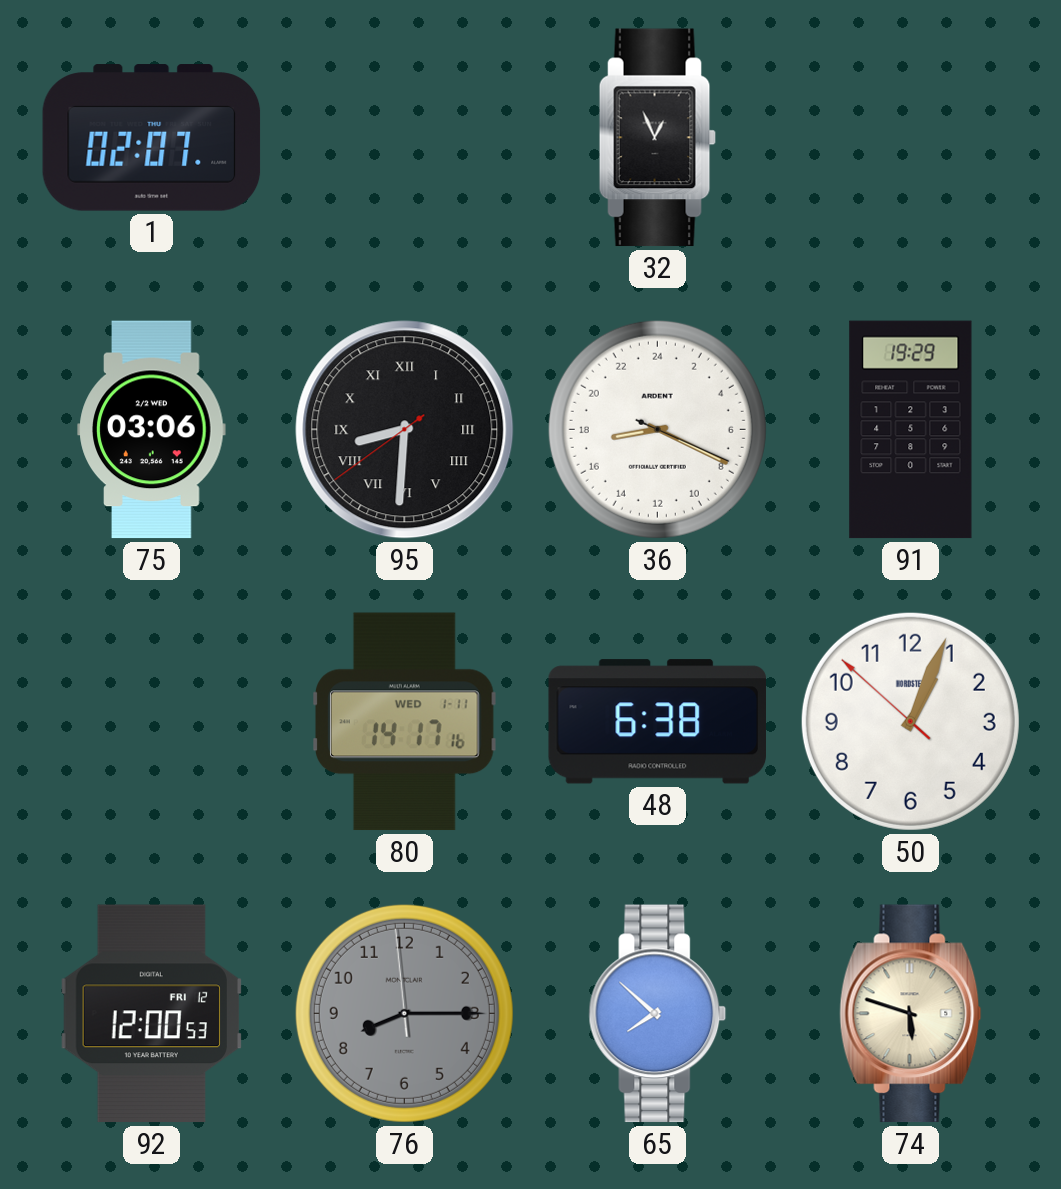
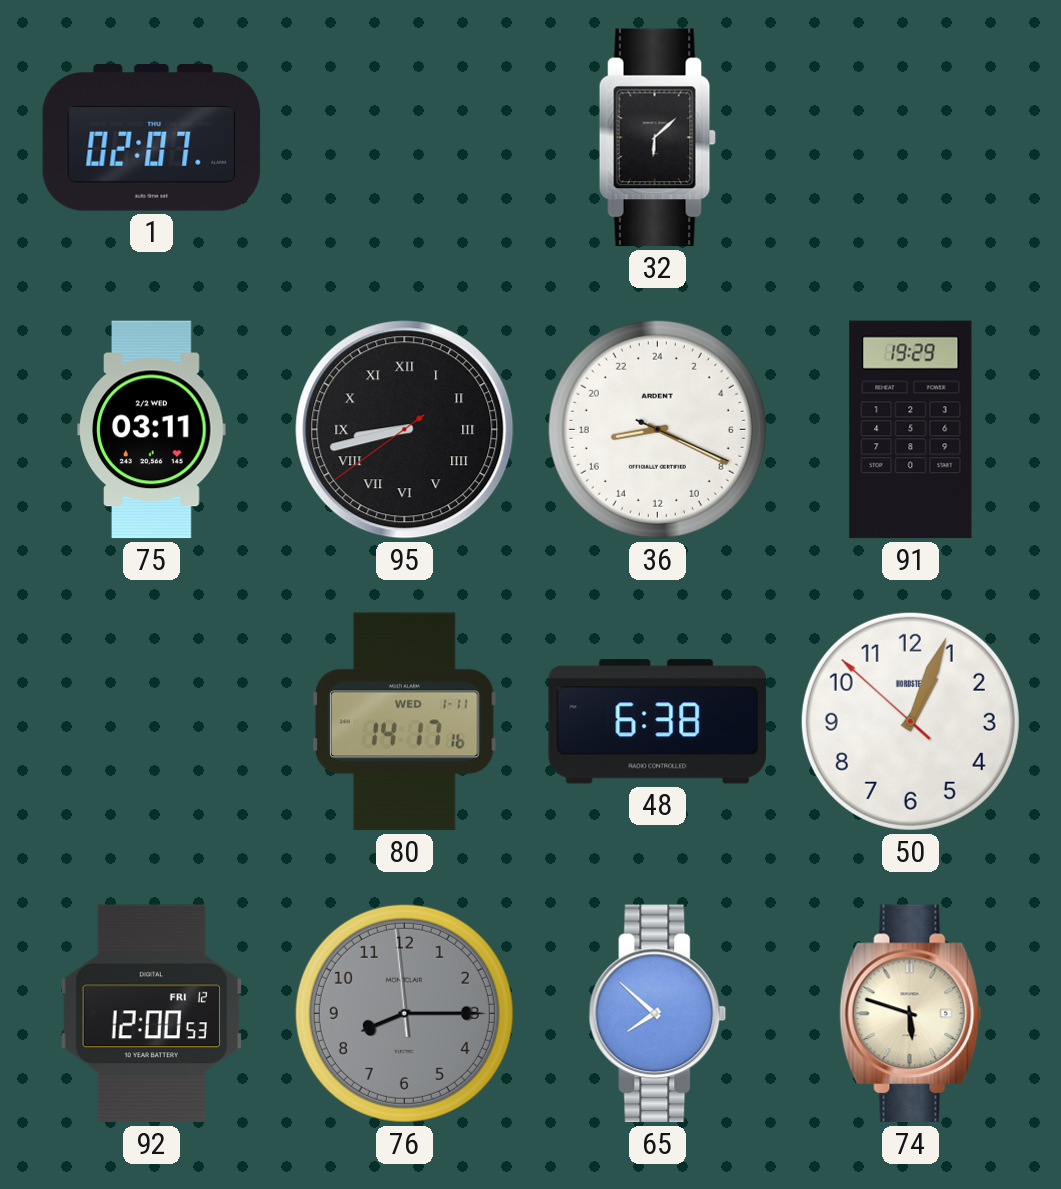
32: 12:56 -> 6:08
75: 03:06 -> 03:11
95: 8:30 -> 8:42
